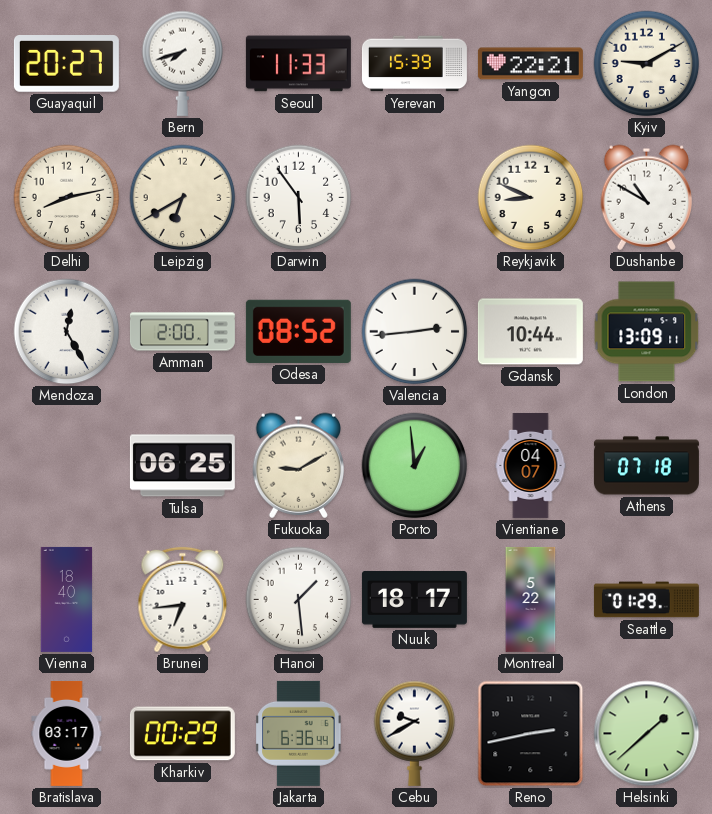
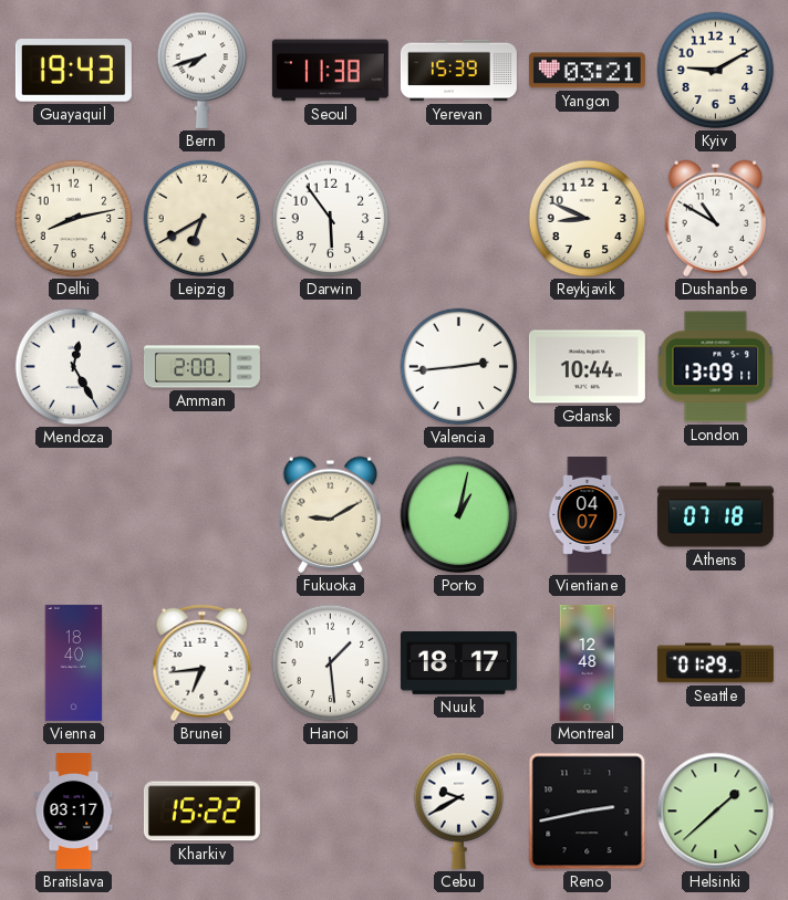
Guayaquil: 20:27 -> 19:43
Seoul: 11:33 -> 11:38
Yangon: 22:21 -> 03:21
Odesa: 08:52 -> none
Tulsa: 06:25 -> none
Porto: 12:59 -> 1:02
Montreal: 5:22 -> 12:48
Kharkiv: 00:29 -> 15:22
Jakarta: 6:36 -> none
